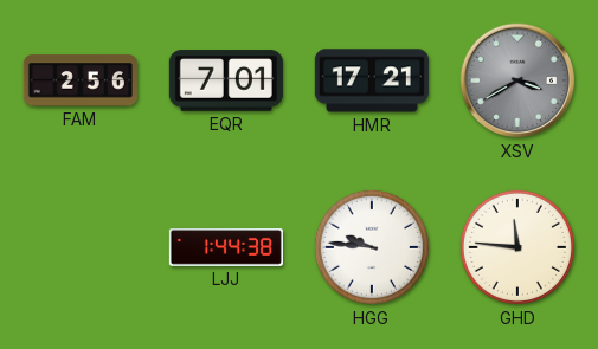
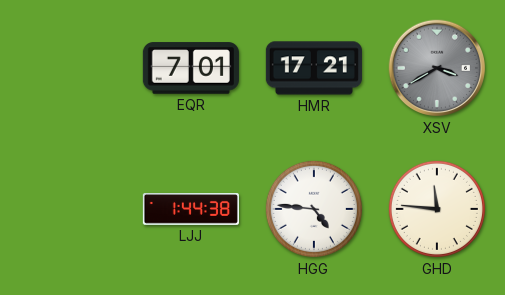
FAM: 2:56 -> none
HGG: 9:46 -> 4:46
